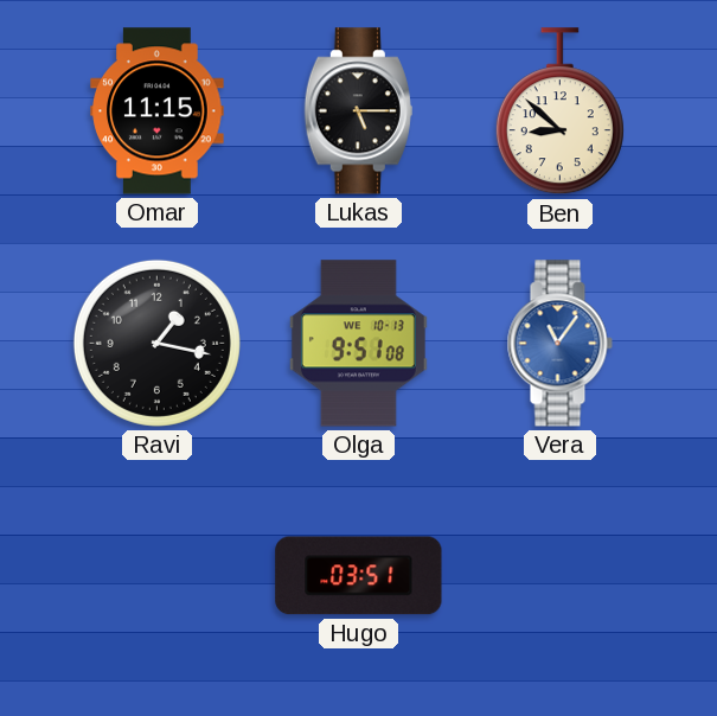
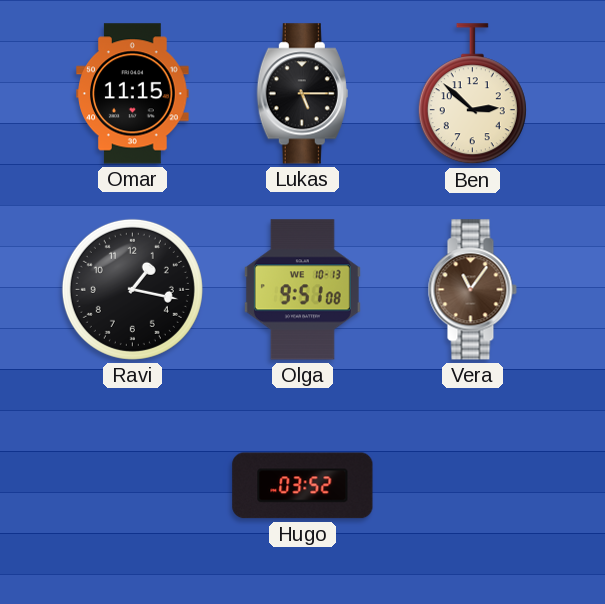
Ben: 8:52 -> 2:52
Vera dial: blue -> brown
Hugo: 03:51 -> 03:52
